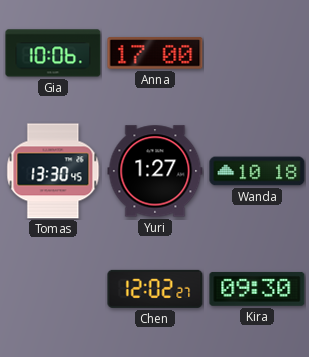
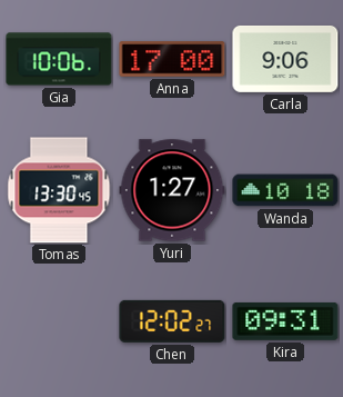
Carla: none -> 9:06
Kira: 09:30 -> 09:31
